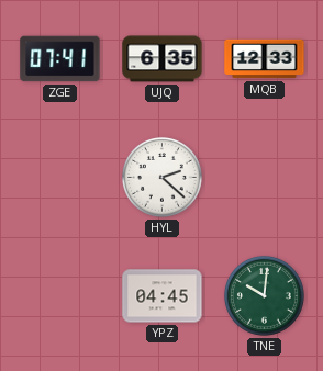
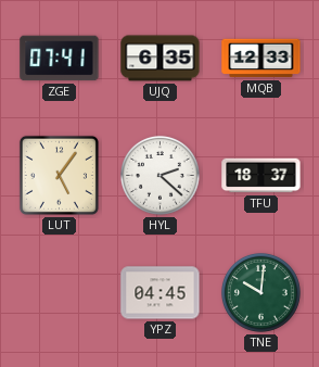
LUT: none -> 5:06
TFU: none -> 18:37
